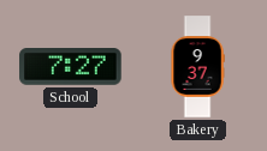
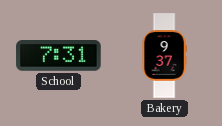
School: 7:27 -> 7:31
